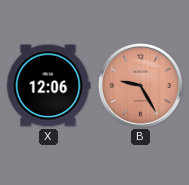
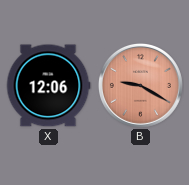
B: 9:25 -> 9:20
